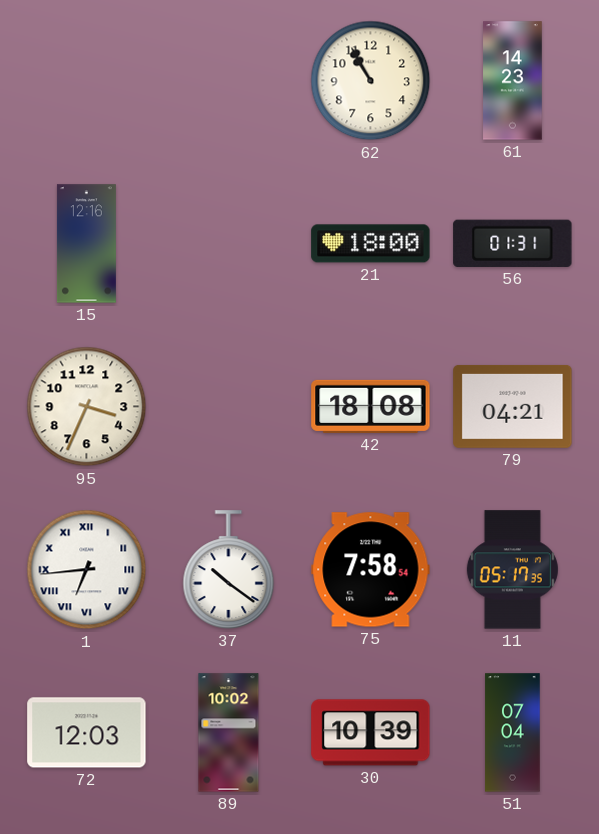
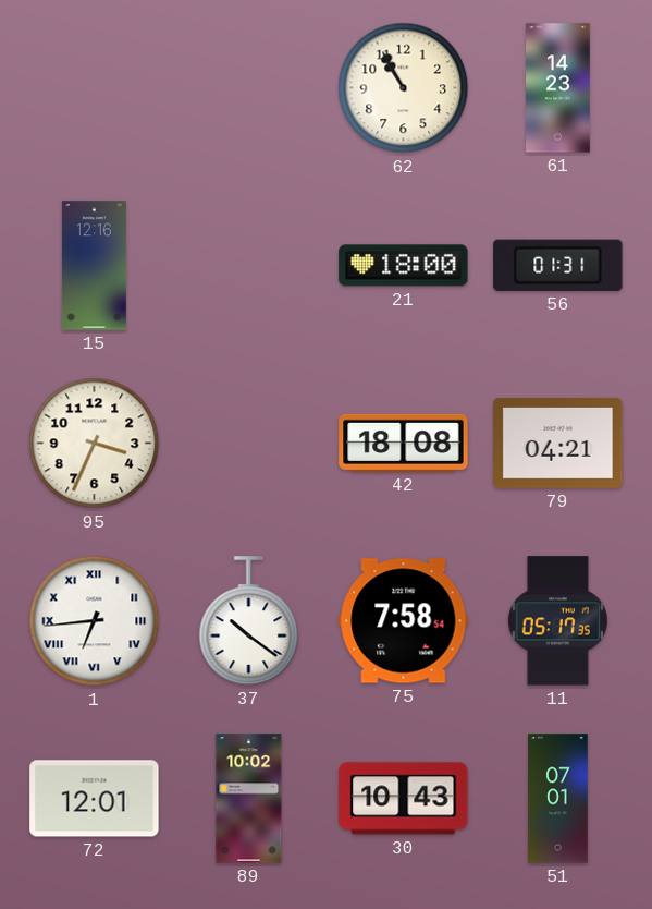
72: 12:03 -> 12:01
30: 10:39 -> 10:43
51: 07:04 -> 07:01
